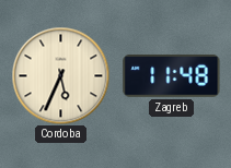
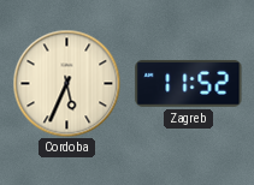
Zagreb: 11:48 -> 11:52
